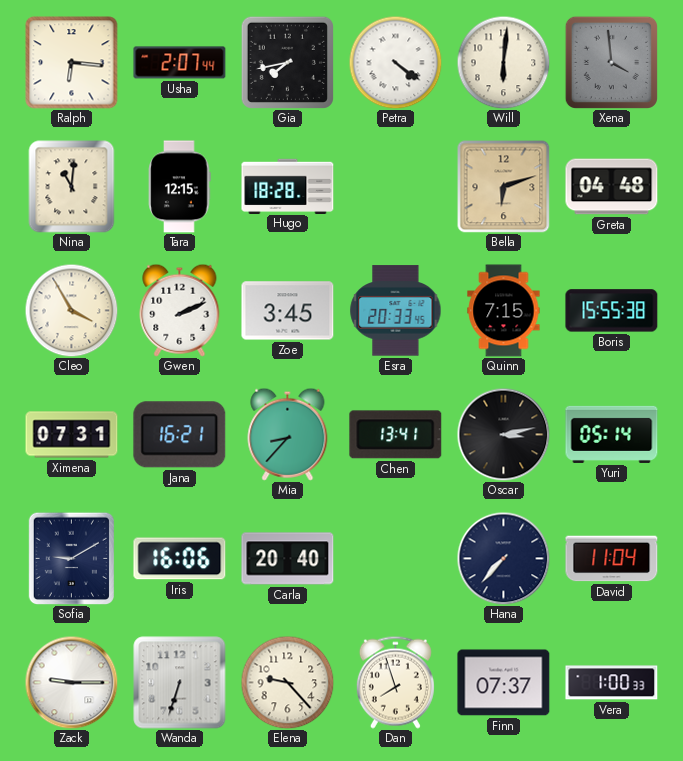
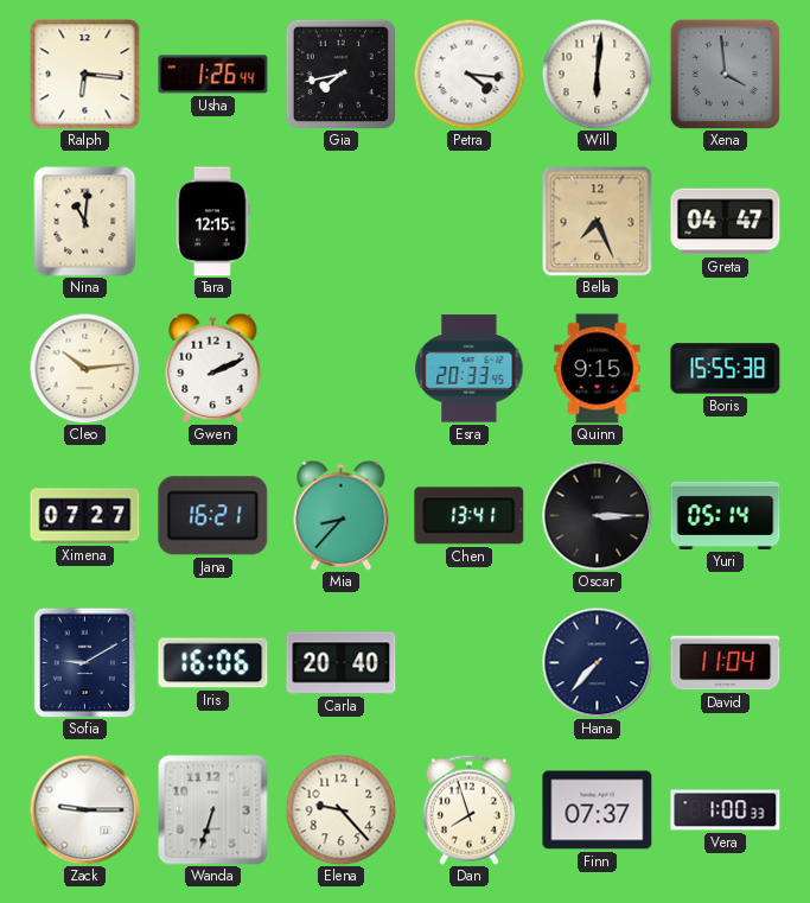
Usha: 2:07 -> 1:26
Petra: 4:21 -> 4:16
Hugo: 18:28 -> none
Bella: 6:12 -> 7:26
Greta: 04:48 -> 04:47
Cleo: 3:55 -> 10:14
Zoe: 3:45 -> none
Quinn: 7:15 -> 9:15
Ximena: 07:31 -> 07:27
Oscar: 3:13 -> 3:15
